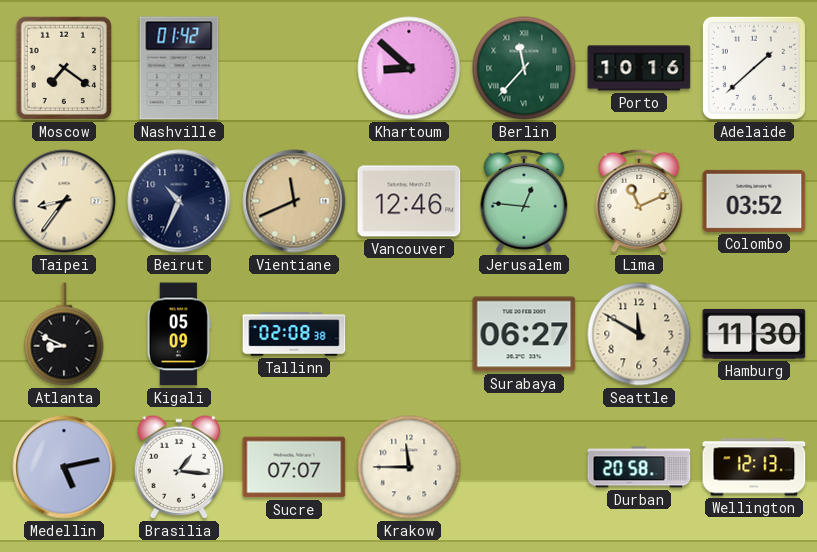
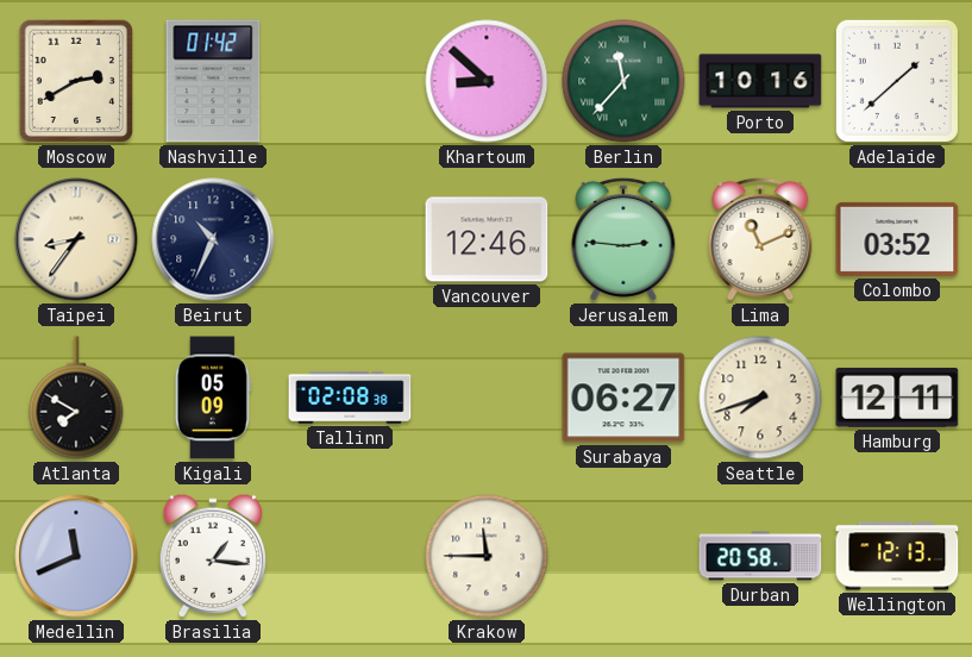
Moscow: 7:21 -> 2:40
Vientiane: 11:41 -> none
Jerusalem: 12:46 -> 2:46
Atlanta: 8:49 -> 7:50
Seattle: 11:50 -> 7:42
Hamburg: 11:30 -> 12:11
Medellin: 5:13 -> 11:41
Sucre: 07:07 -> none
